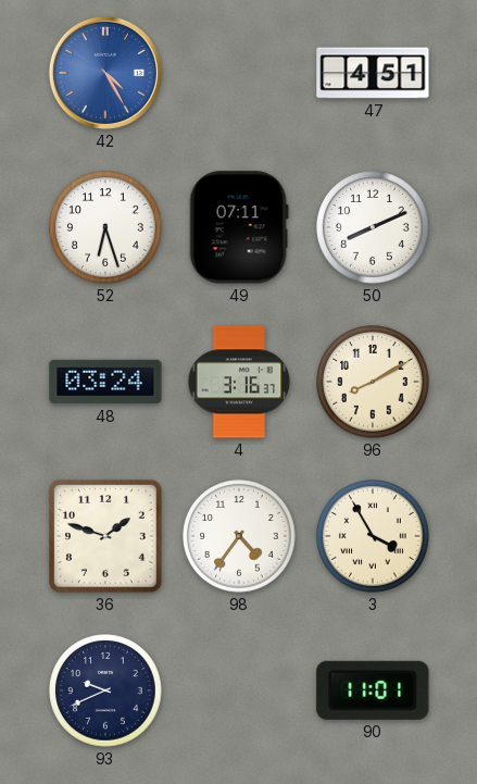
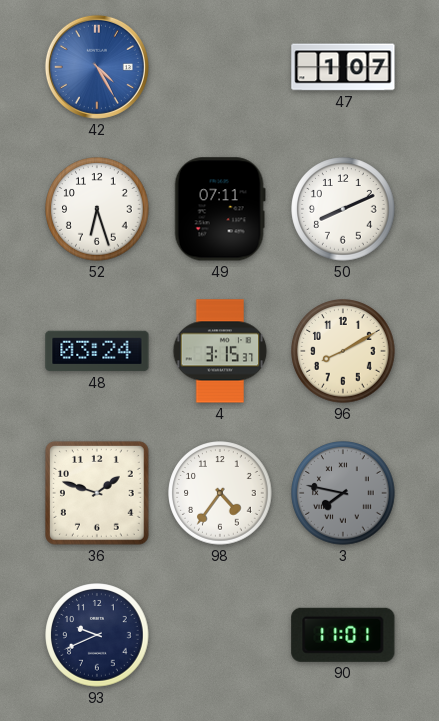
47: 4:51 -> 1:07
4: 3:16 -> 3:15
3: 3:55 -> 7:47
3 dial: cream -> grey
